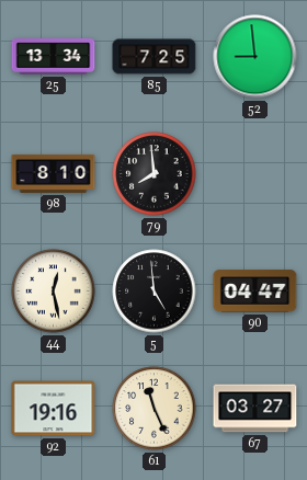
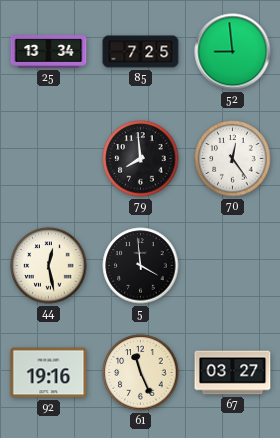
98: 8:10 -> none
70: none -> 12:24
5: 4:59 -> 3:59
90: 04:47 -> none
